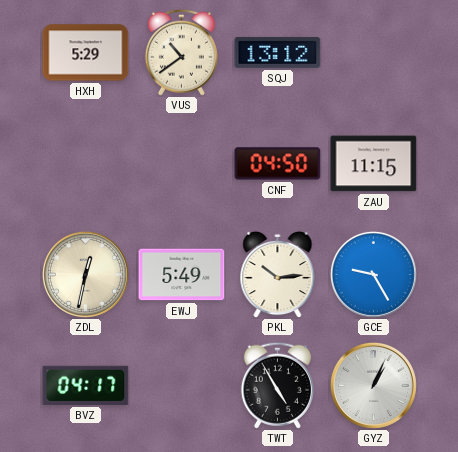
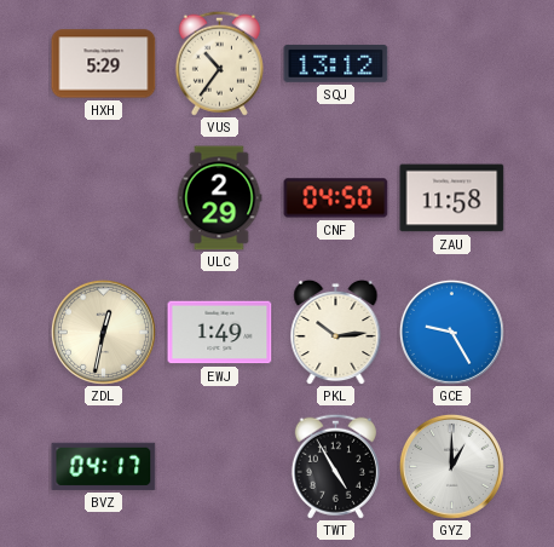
VUS: 10:39 -> 10:36
ULC: none -> 2:29
ZAU: 11:15 -> 11:58
EWJ: 5:49 -> 1:49
GYZ: 1:04 -> 1:00
